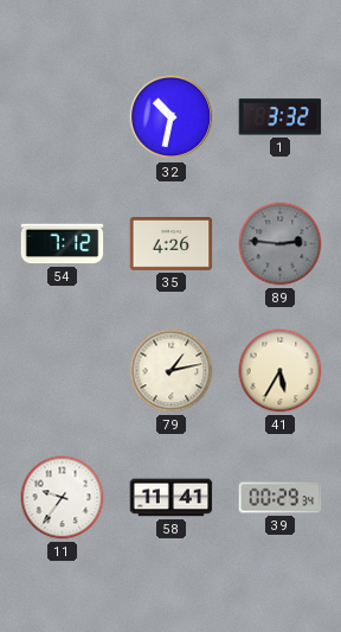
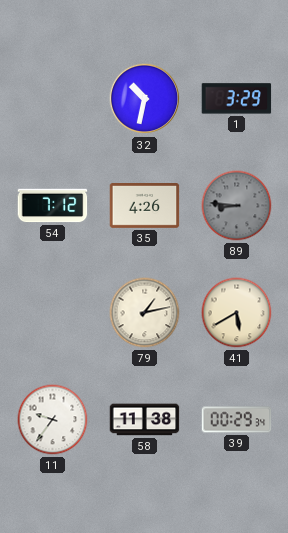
1: 3:32 -> 3:29
89: 2:46 -> 8:46
41: 5:35 -> 5:40
58: 11:41 -> 11:38
